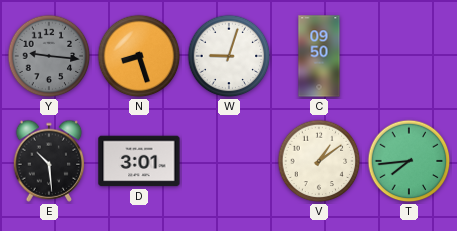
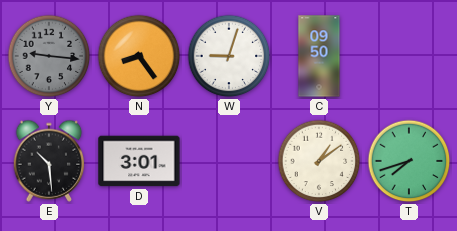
N: 8:27 -> 8:24
T: 7:44 -> 7:42
